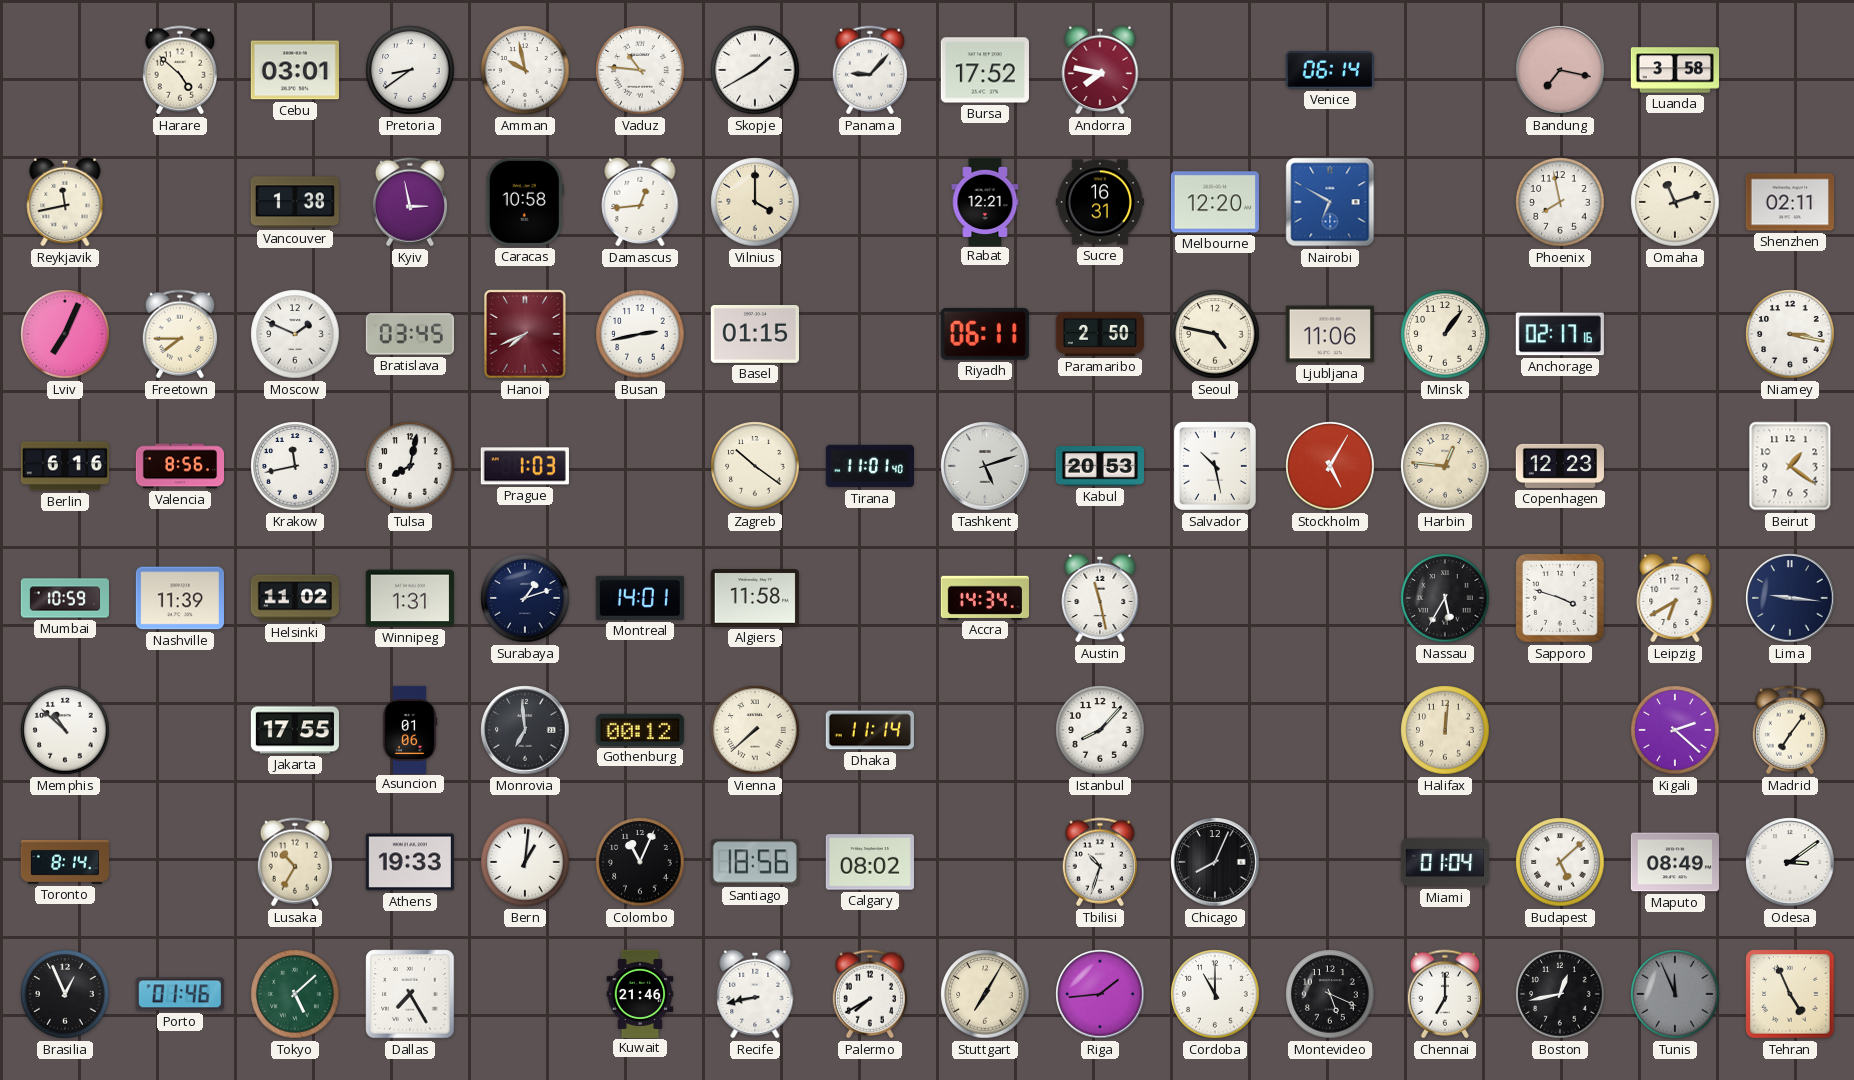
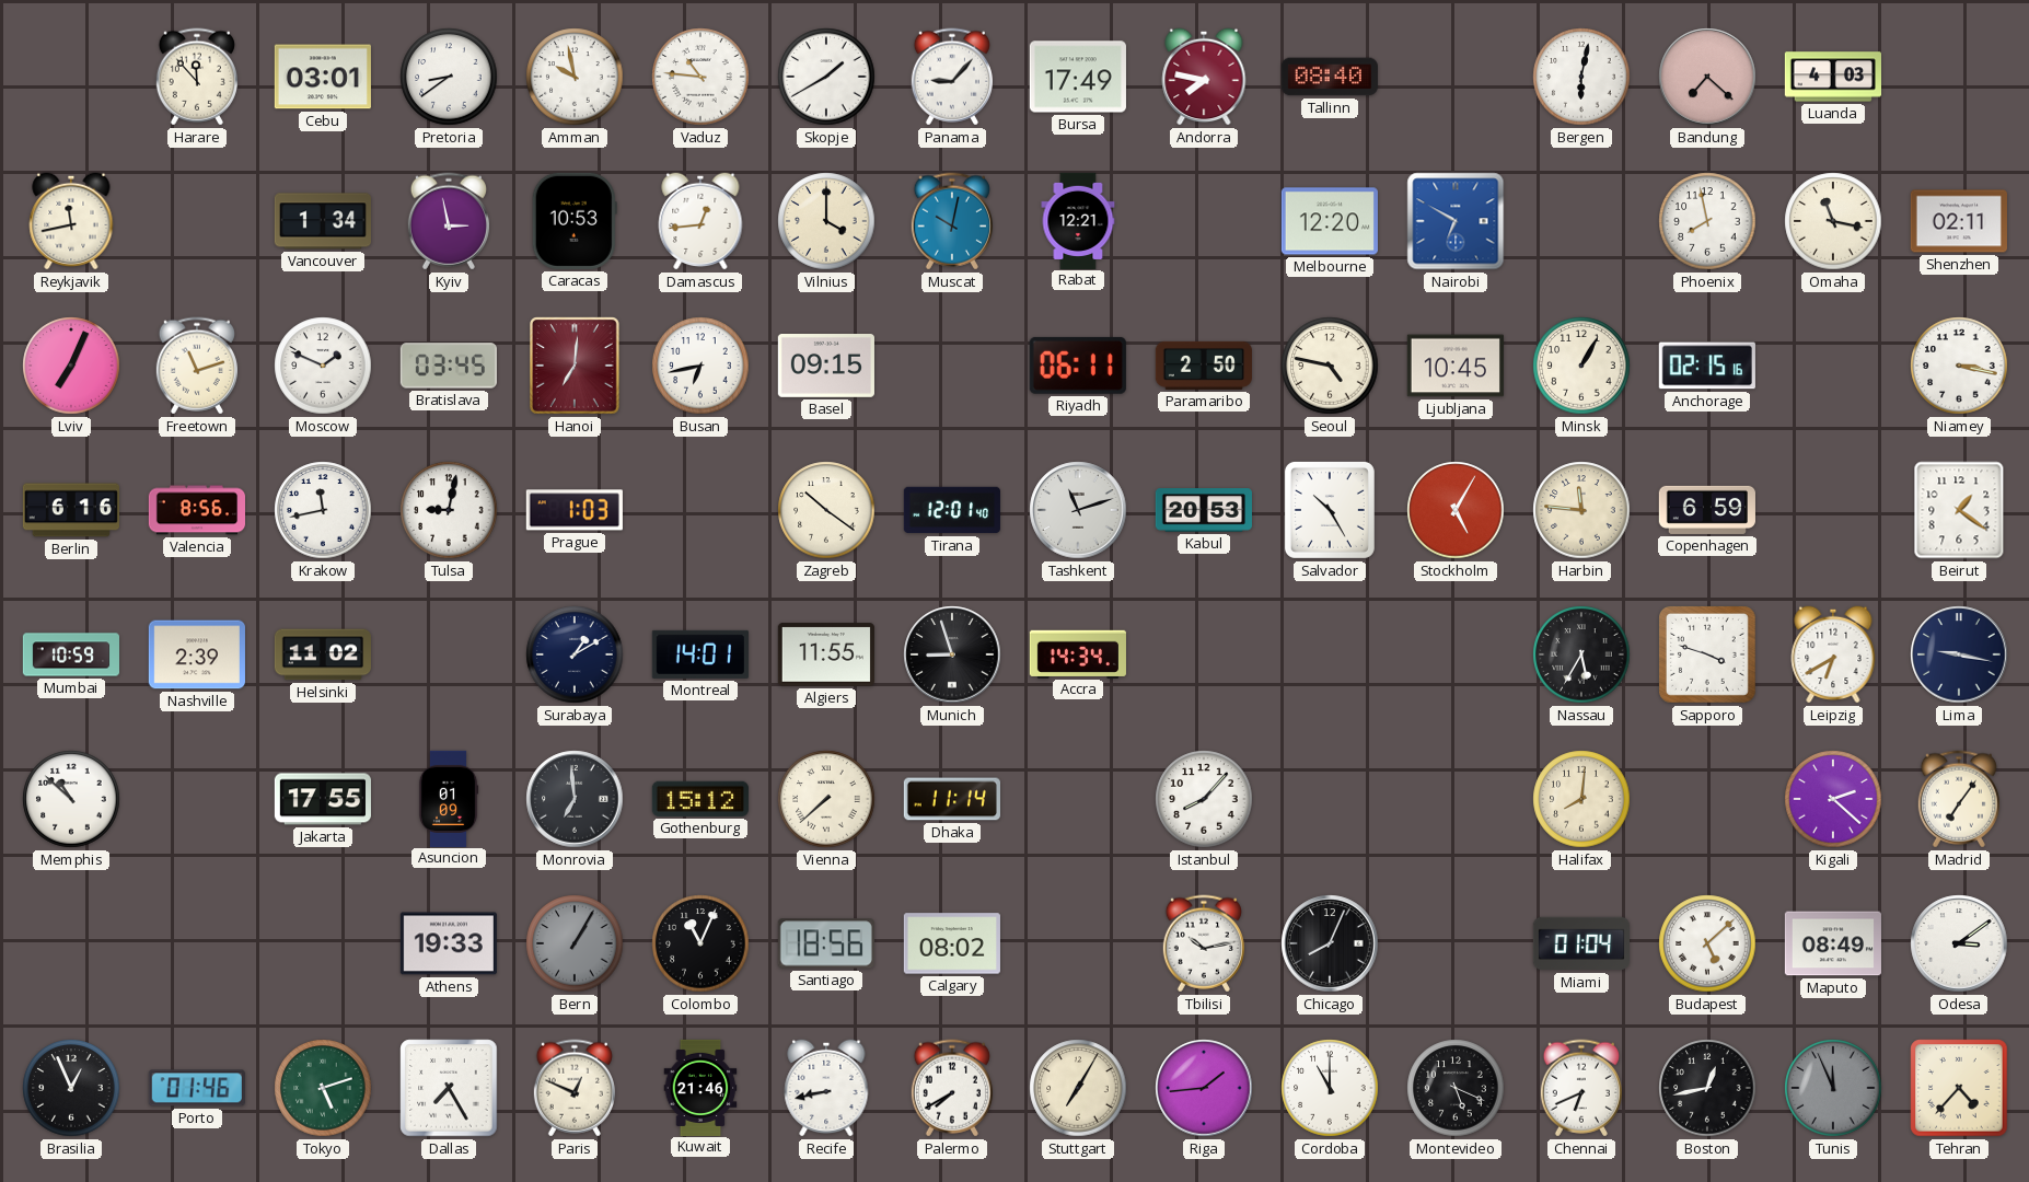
Harare: 4:52 -> 11:53
Bursa: 17:52 -> 17:49
Tallinn: none -> 08:40
Venice: 06:14 -> none
Bergen: none -> 6:02
Bandung: 7:17 -> 7:22
Luanda: 3:58 -> 4:03
Vancouver: 1:38 -> 1:34
Caracas: 10:58 -> 10:53
Muscat: none -> 10:02
Sucre: 16:31 -> none
Omaha: 11:12 -> 11:17
Freetown: 7:45 -> 11:12
Hanoi: 7:41 -> 7:01
Busan: 2:43 -> 6:43
Basel: 01:15 -> 09:15
Ljubljana: 11:06 -> 10:45
Minsk: 1:06 -> 1:05
Anchorage: 02:17 -> 02:15
Tulsa: 8:02 -> 9:02
Tirana: 11:01 -> 12:01
Tashkent: 5:12 -> 11:12
Salvador: 10:28 -> 10:25
Harbin: 12:46 -> 11:46
Copenhagen: 12:23 -> 6:59
Nashville: 11:39 -> 2:39
Winnipeg: 1:31 -> none
Surabaya: 1:12 -> 1:10
Algiers: 11:58 -> 11:55
Munich: none -> 8:57
Austin: 11:28 -> none
Lima: 9:16 -> 9:17
Asuncion: 01:06 -> 01:09
Gothenburg: 00:12 -> 15:12
Halifax: 12:01 -> 8:01
Toronto: 8:14 -> none
Lusaka: 10:35 -> none
Bern: 1:01 -> 1:05
Bern dial: white -> grey
Tbilisi: 10:33 -> 10:13
Tokyo: 5:08 -> 5:12
Paris: none -> 12:49
Chennai: 7:00 -> 6:41
Tehran: 4:56 -> 4:37
